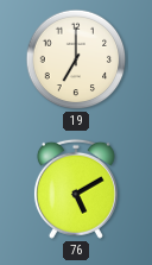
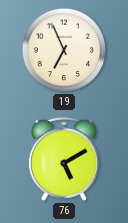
19: 7:00 -> 6:56
